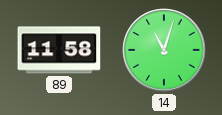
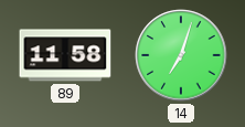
14: 11:03 -> 7:03
